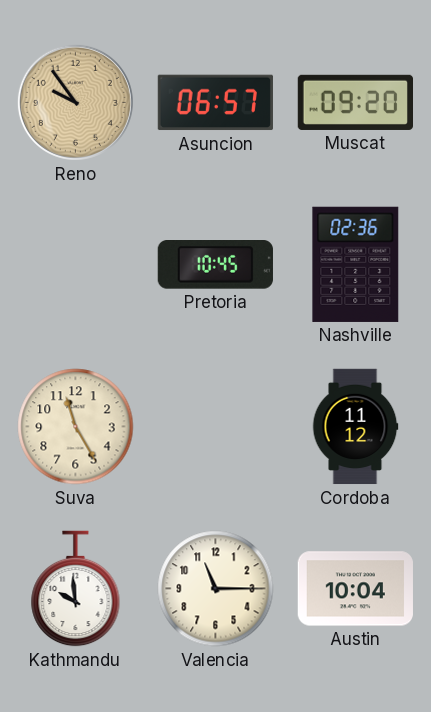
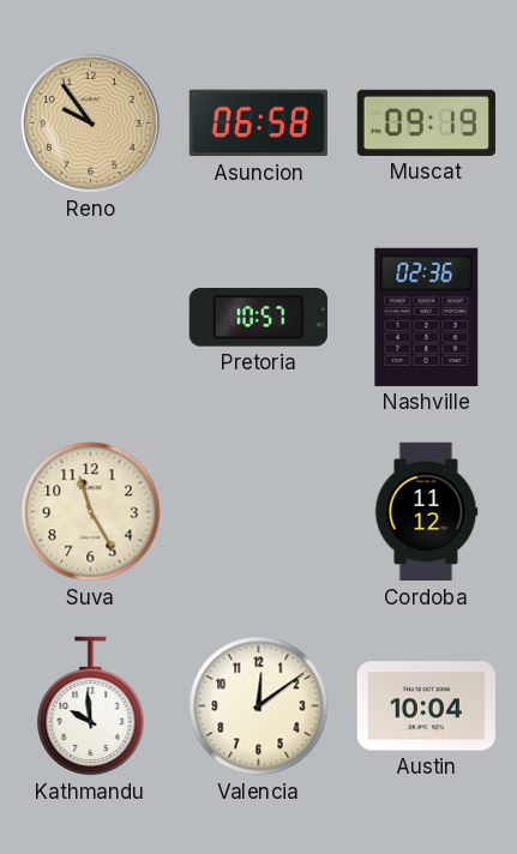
Asuncion: 06:57 -> 06:58
Muscat: 09:20 -> 09:19
Pretoria: 10:45 -> 10:57
Valencia: 11:15 -> 12:09
